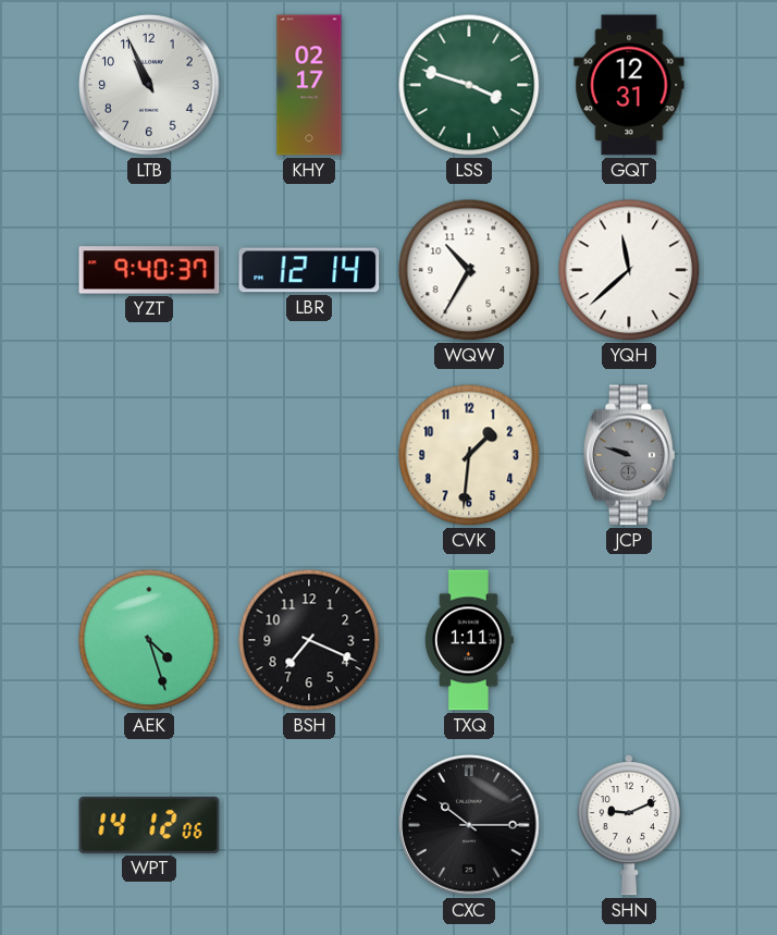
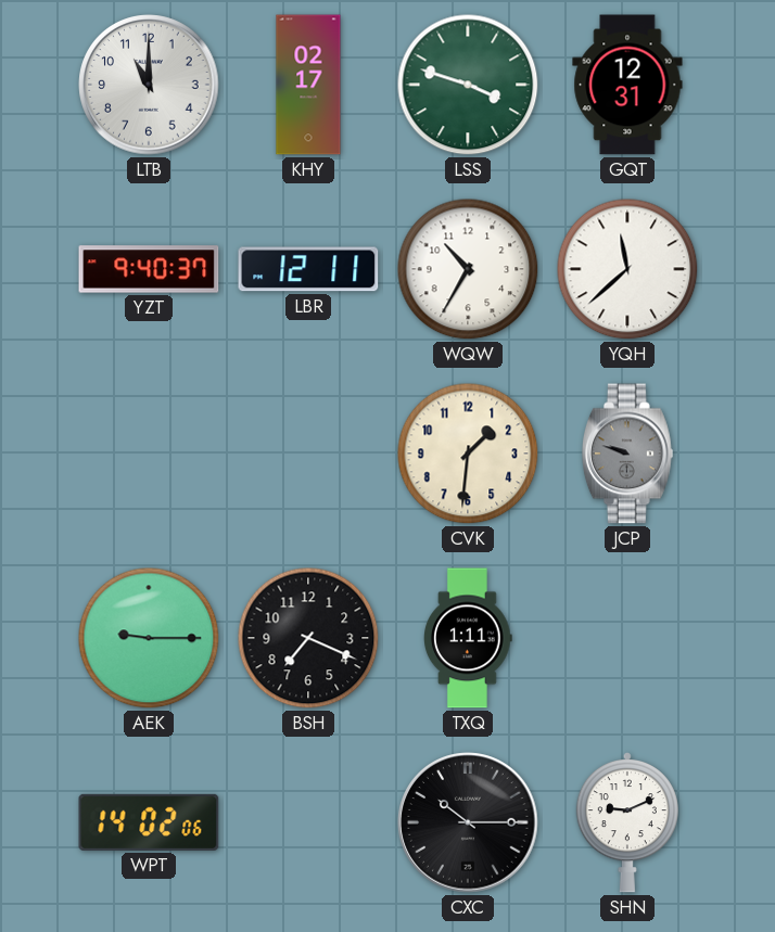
LTB: 10:56 -> 11:00
LBR: 12:14 -> 12:11
AEK: 4:27 -> 9:15
WPT: 14:12 -> 14:02
